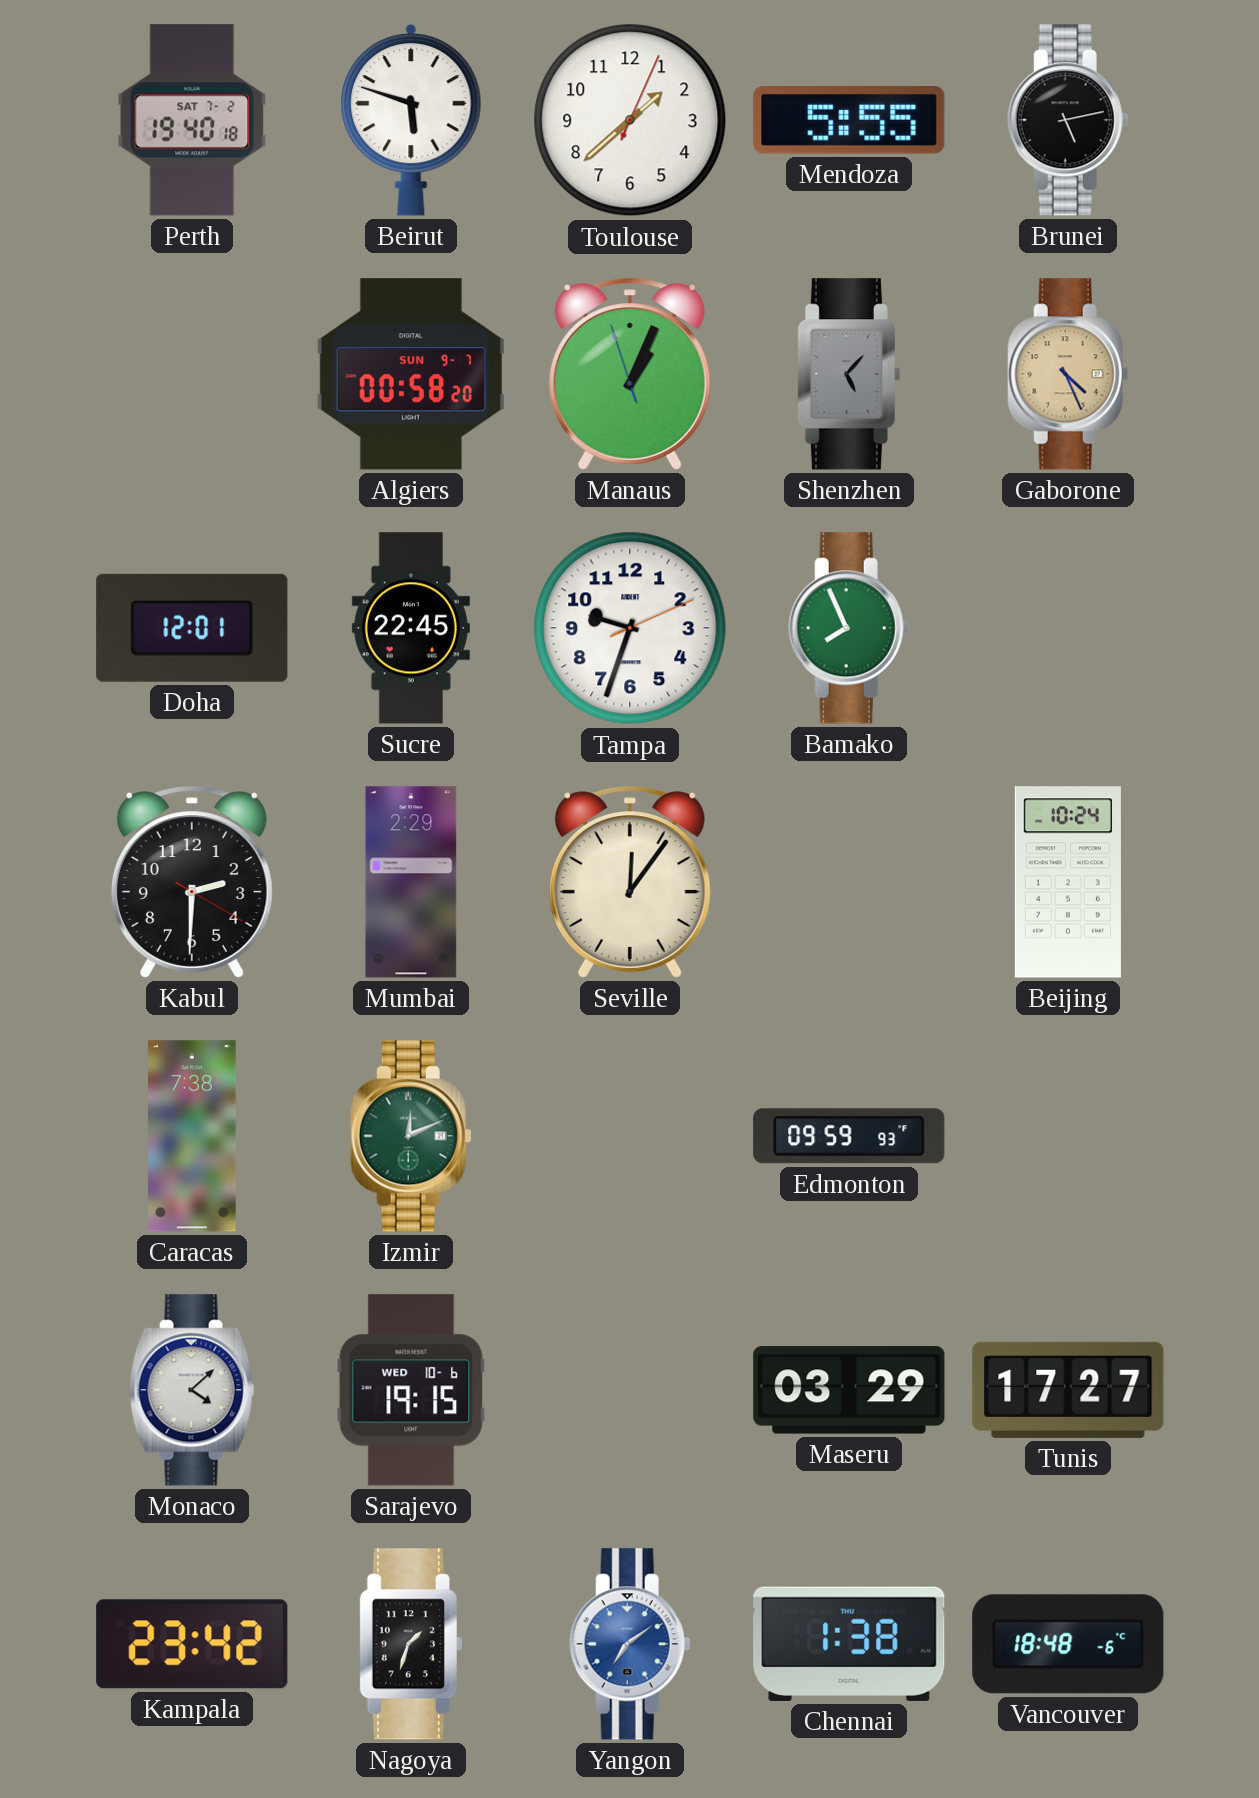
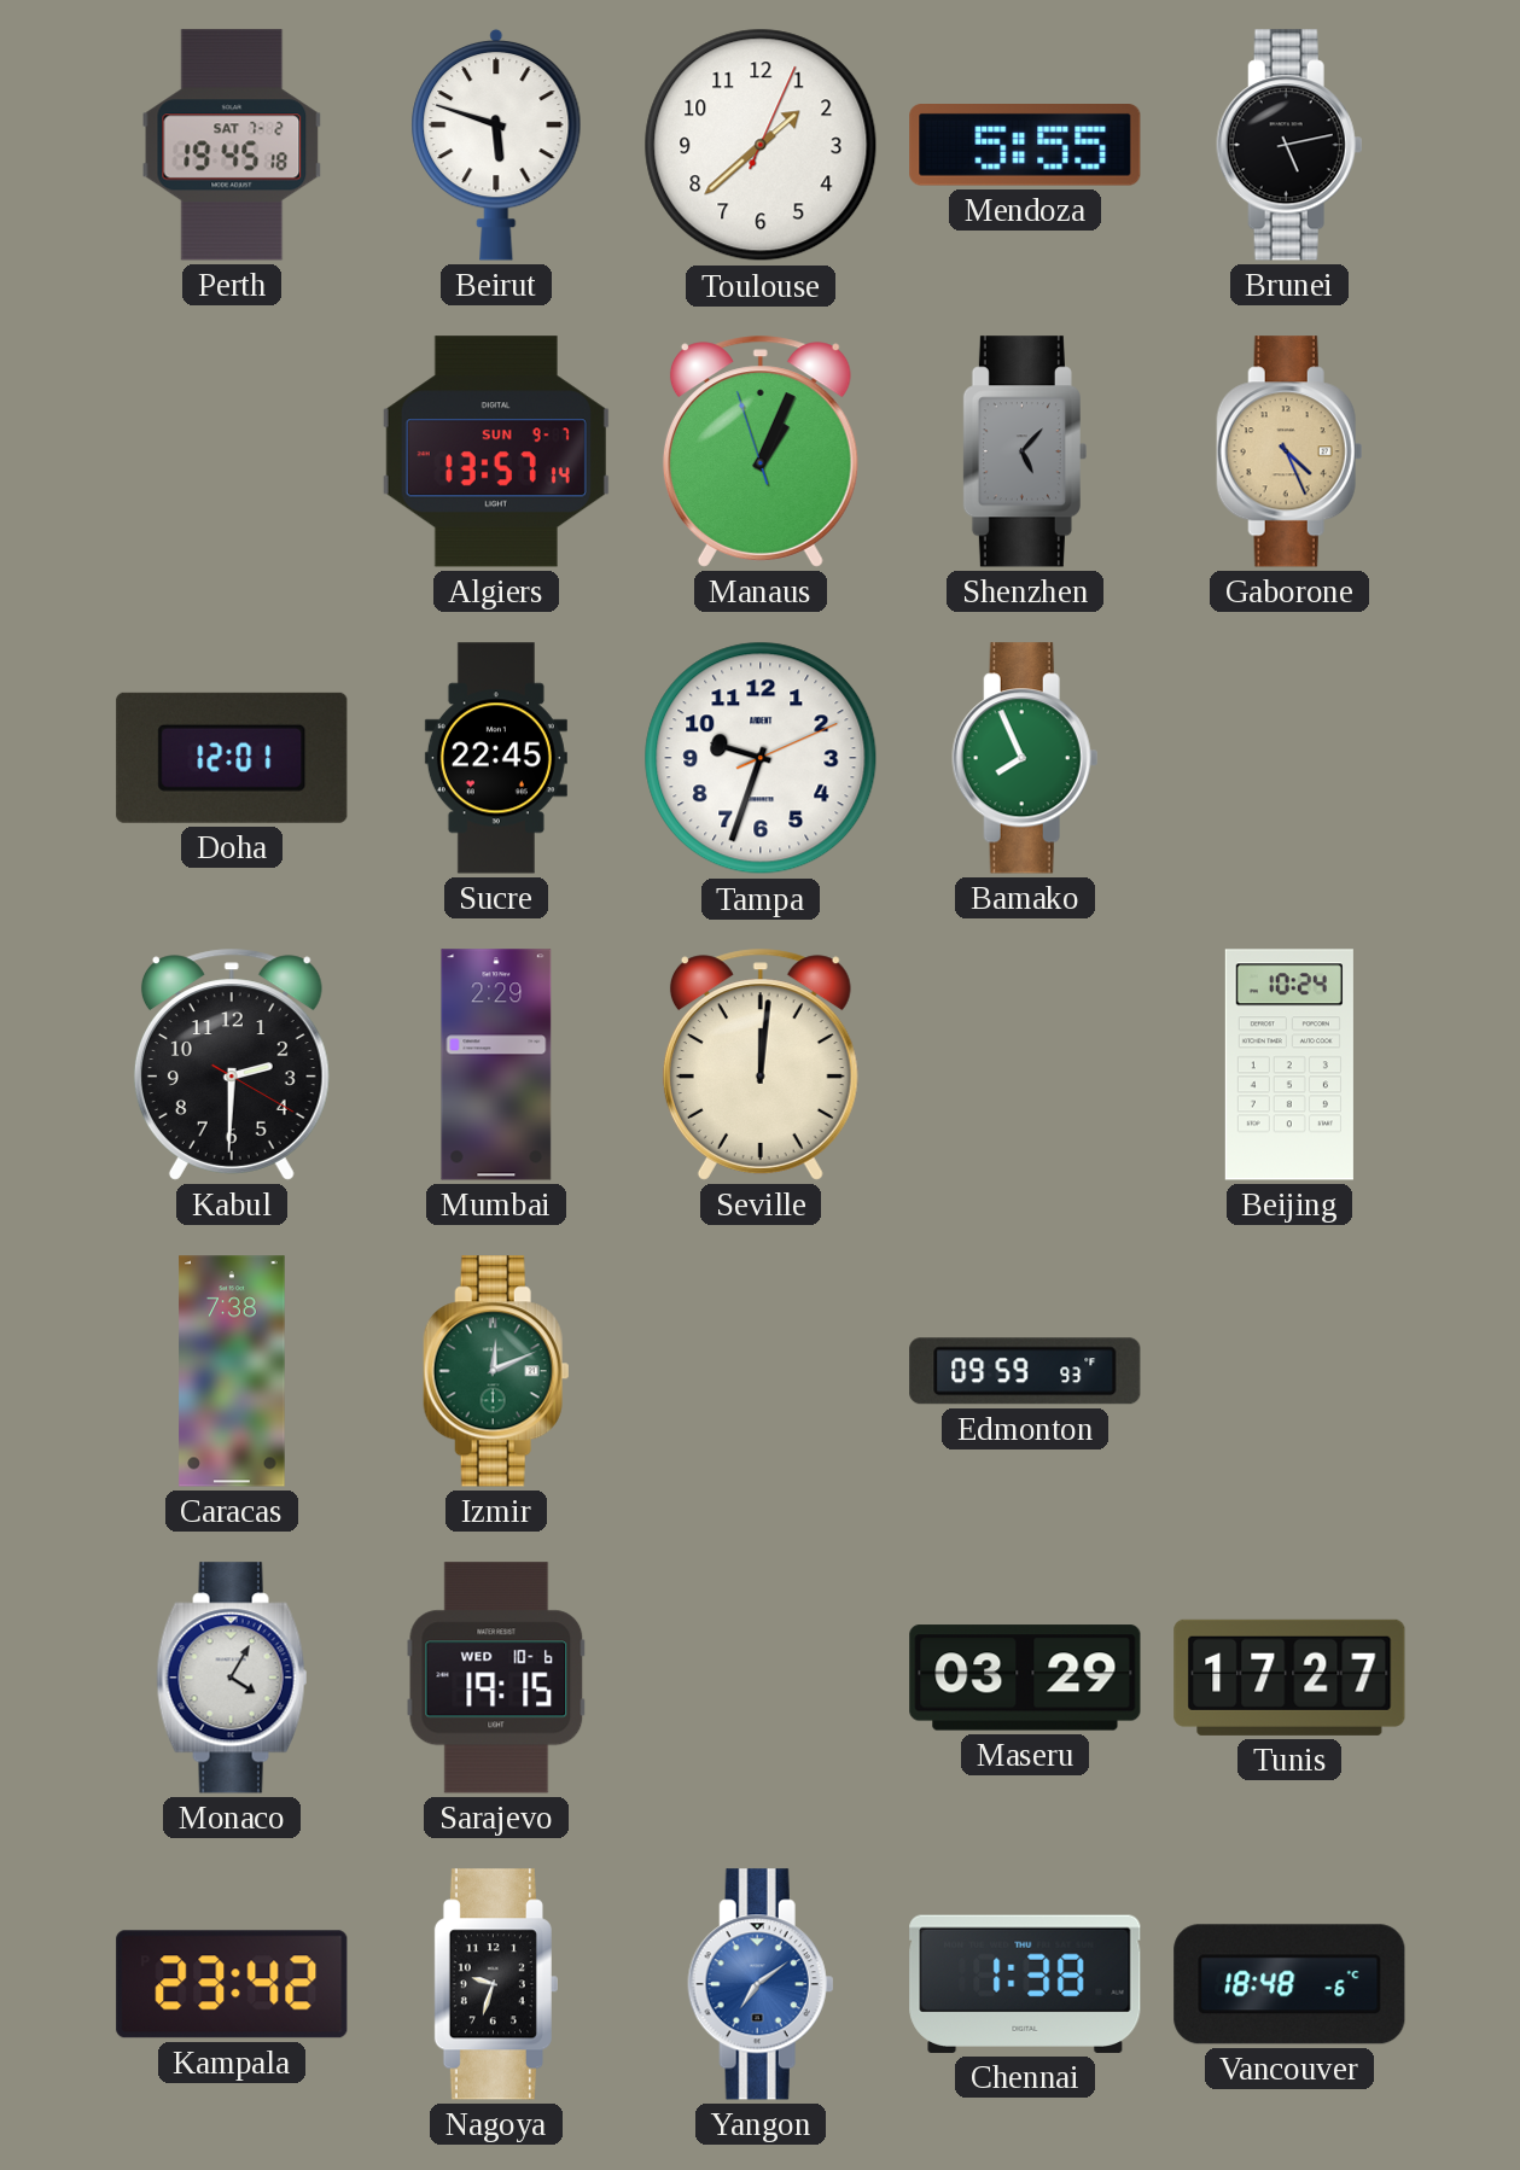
Perth: 19:40 -> 19:45
Algiers: 00:58 -> 13:57
Seville: 12:06 -> 12:01
Monaco: 4:08 -> 4:05
Nagoya: 1:33 -> 9:33
